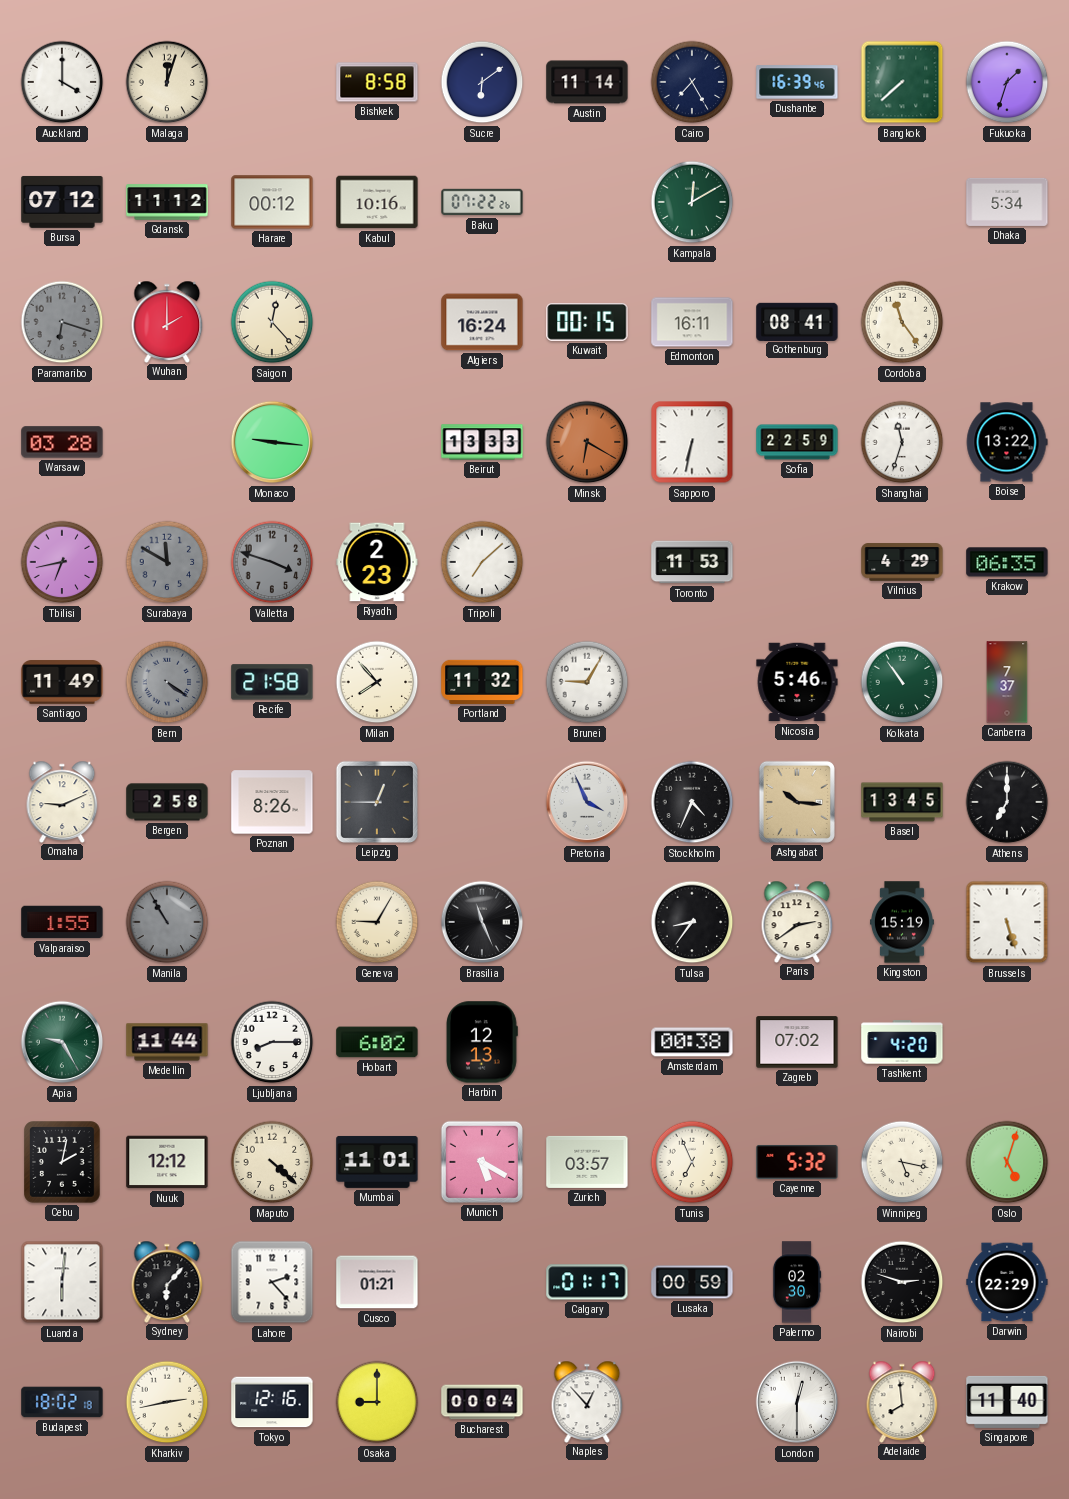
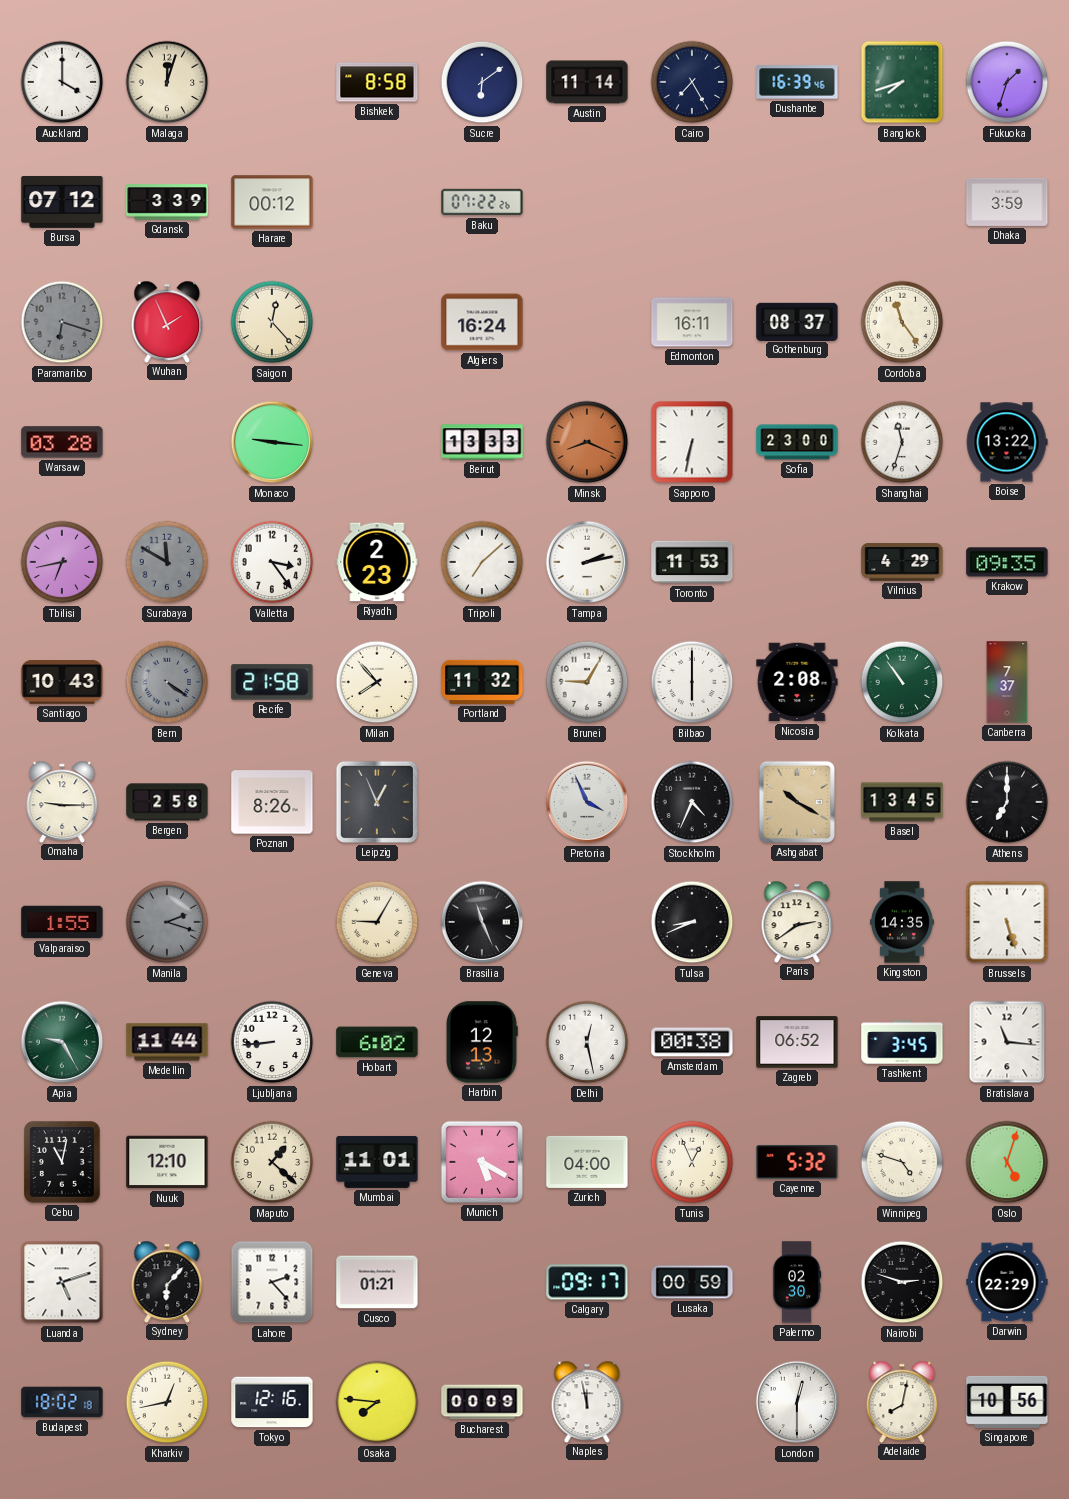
Bangkok: 7:38 -> 7:42
Gdansk: 11:12 -> 3:39
Kabul: 10:16 -> none
Kampala: 12:10 -> none
Dhaka: 5:34 -> 3:59
Wuhan: 2:00 -> 1:56
Kuwait: 00:15 -> none
Gothenburg: 08:41 -> 08:37
Minsk: 6:20 -> 8:19
Sofia: 22:59 -> 23:00
Valletta: 3:48 -> 3:24
Valletta dial: grey -> white
Tampa: none -> 2:13
Krakow: 06:35 -> 09:35
Santiago: 11:49 -> 10:43
Bilbao: none -> 6:00
Nicosia: 5:46 -> 2:08
Omaha: 9:11 -> 9:15
Leipzig: 12:45 -> 12:56
Ashgabat: 10:16 -> 10:20
Manila: 10:55 -> 2:18
Tulsa: 8:36 -> 8:41
Kingston: 15:19 -> 14:35
Ljubljana: 8:15 -> 8:44
Delhi: none -> 12:28
Zagreb: 07:02 -> 06:52
Tashkent: 4:20 -> 3:45
Bratislava: none -> 11:16
Cebu: 2:02 -> 11:02
Nuuk: 12:12 -> 12:10
Maputo: 4:22 -> 1:22
Zurich: 03:57 -> 04:00
Tunis: 6:56 -> 12:56
Winnipeg: 5:17 -> 4:48
Luanda: 6:01 -> 5:12
Calgary: 01:17 -> 09:17
Kharkiv: 2:43 -> 12:43
Osaka: 9:00 -> 7:46
Bucharest: 00:04 -> 00:09
Naples: 12:53 -> 11:58
Adelaide: 7:59 -> 8:02
Singapore: 11:40 -> 10:56
